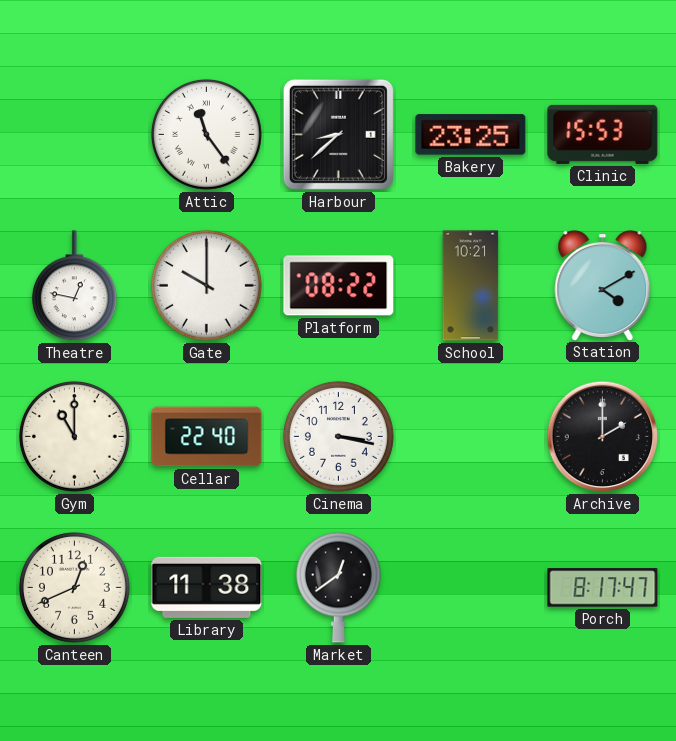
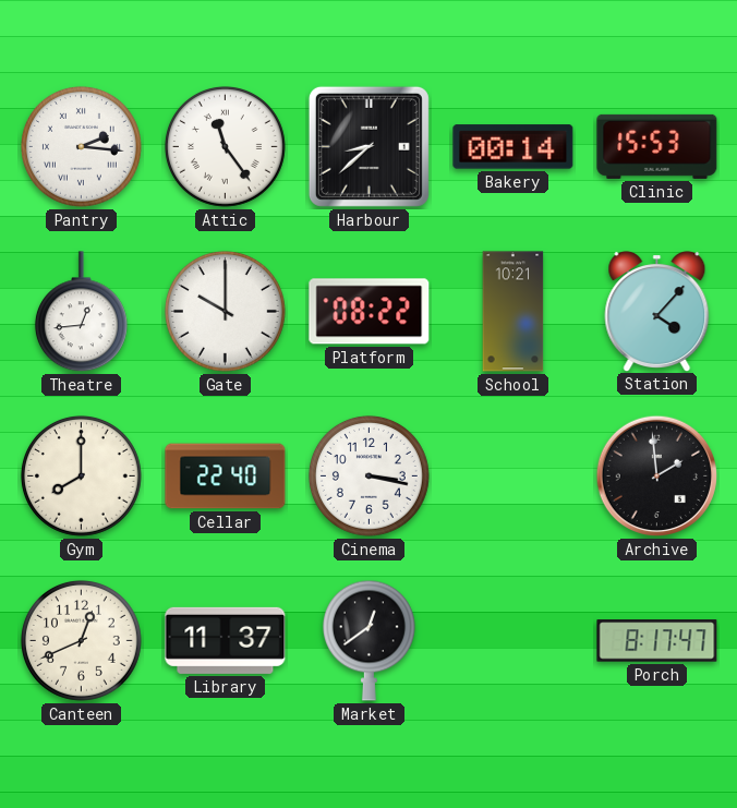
Pantry: none -> 2:16
Bakery: 23:25 -> 00:14
Theatre: 12:47 -> 12:44
Station: 4:10 -> 4:07
Gym: 11:00 -> 8:00
Archive: 2:00 -> 1:59
Library: 11:38 -> 11:37
